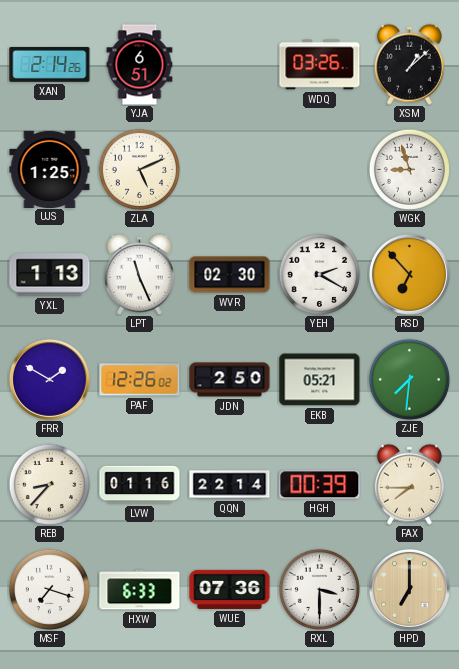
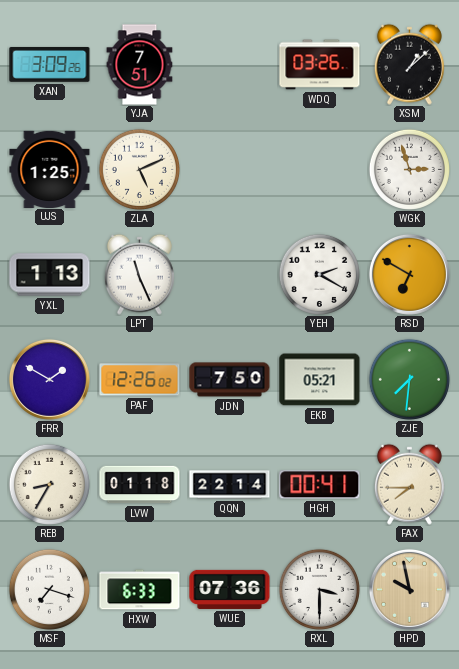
XAN: 2:14 -> 3:09
YJA: 6:51 -> 7:51
WGK: 8:57 -> 2:57
WVR: 02:30 -> none
RSD: 6:53 -> 6:50
JDN: 2:50 -> 7:50
REB: 8:37 -> 8:35
LVW: 01:16 -> 01:18
HGH: 00:39 -> 00:41
HPD: 7:00 -> 9:58
